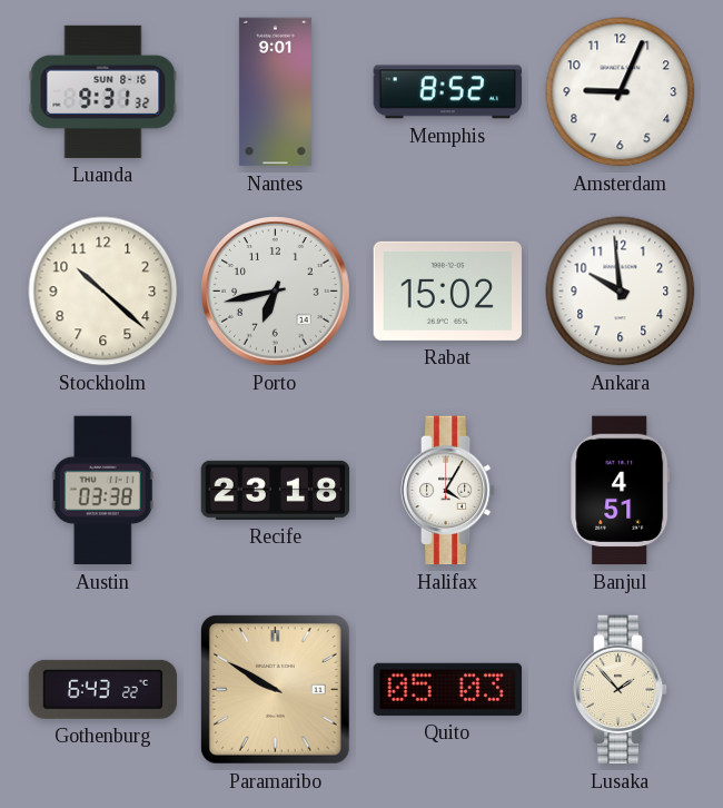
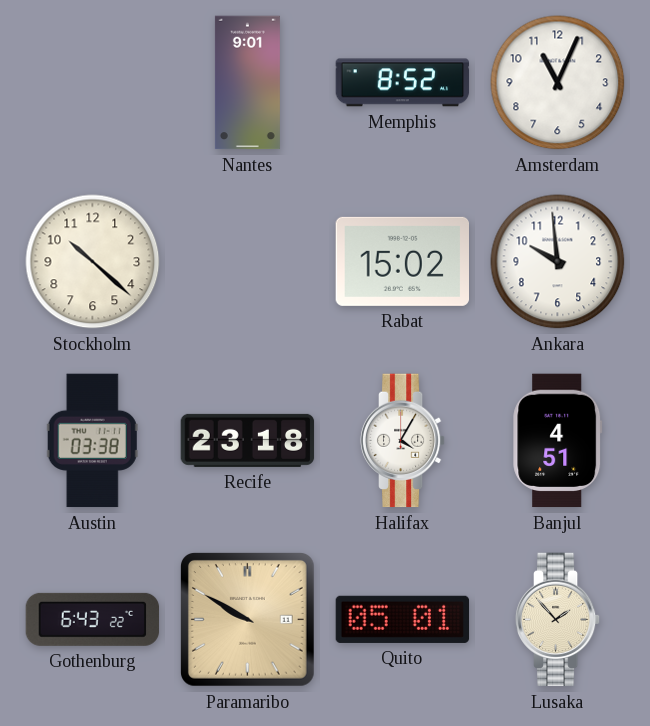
Luanda: 9:31 -> none
Amsterdam: 9:04 -> 11:04
Porto: 6:43 -> none
Quito: 05:03 -> 05:01
